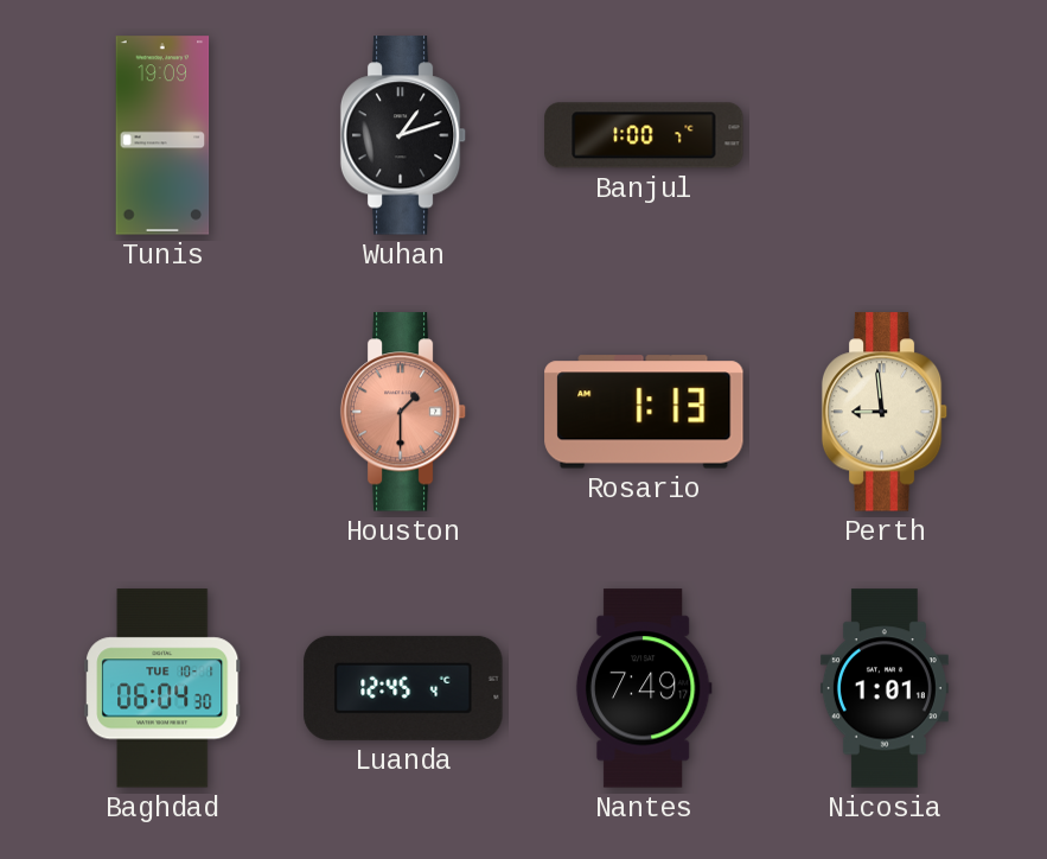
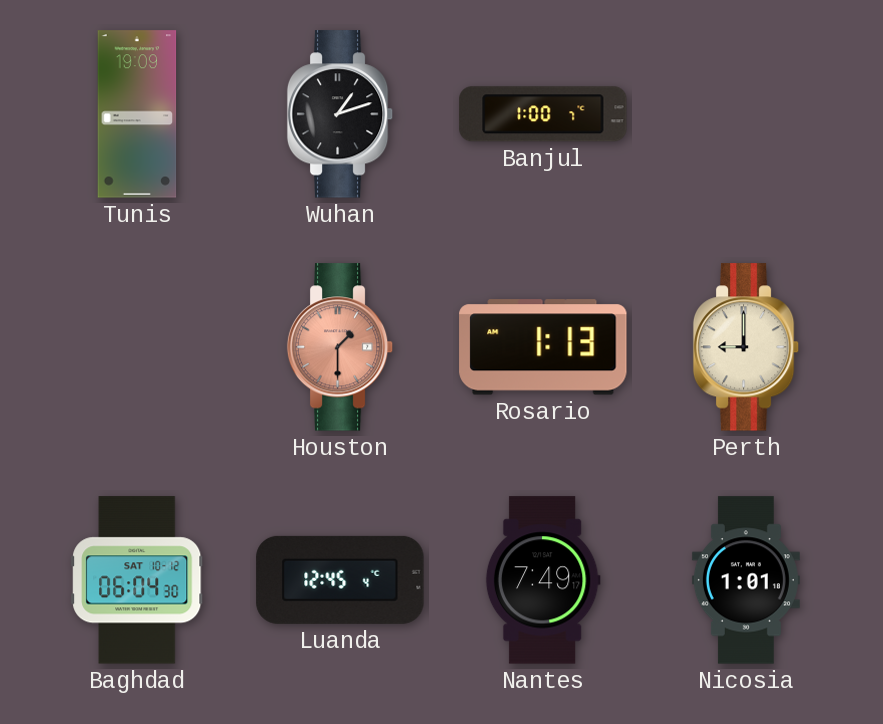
Perth: 8:59 -> 9:00
Baghdad date: TUE 10-1 -> SAT 10-12
